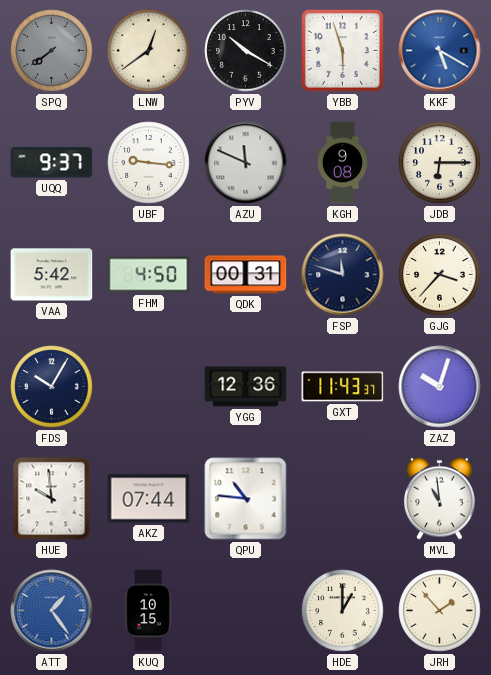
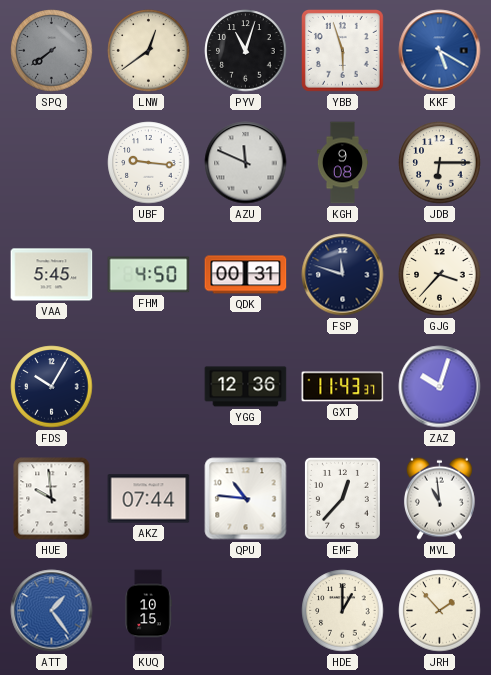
PYV: 10:20 -> 11:03
UQQ: 9:37 -> none
VAA: 5:42 -> 5:45
EMF: none -> 12:37
